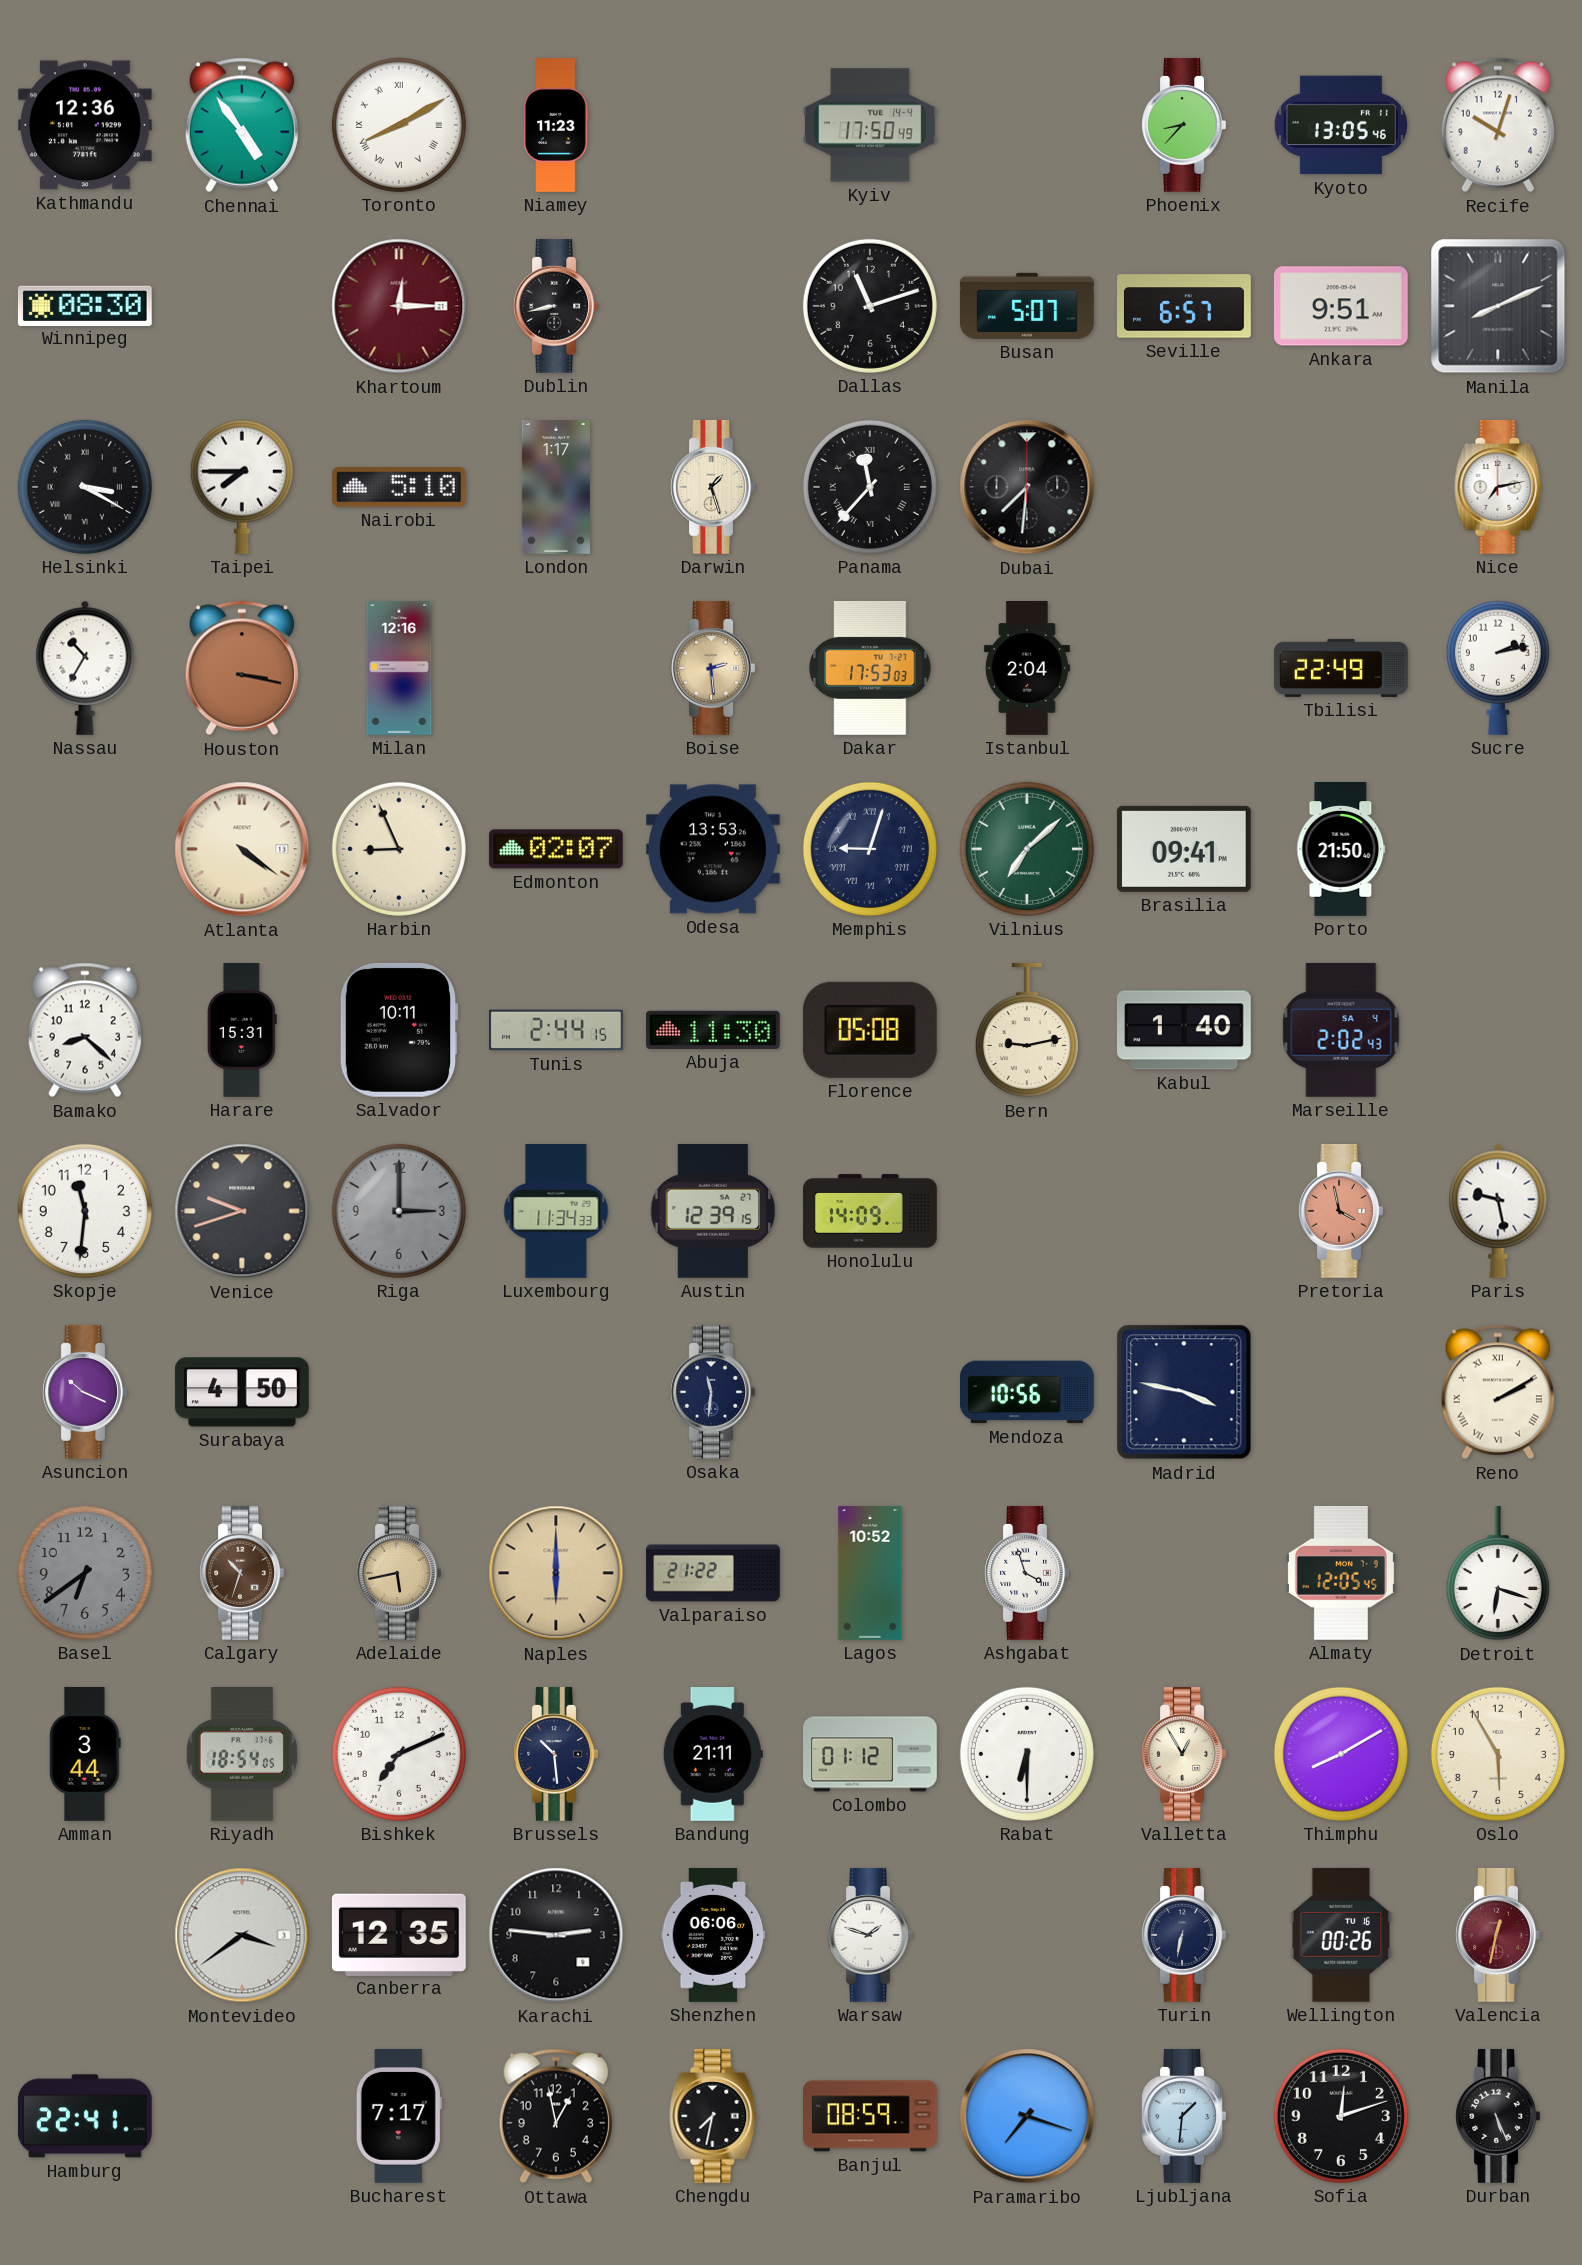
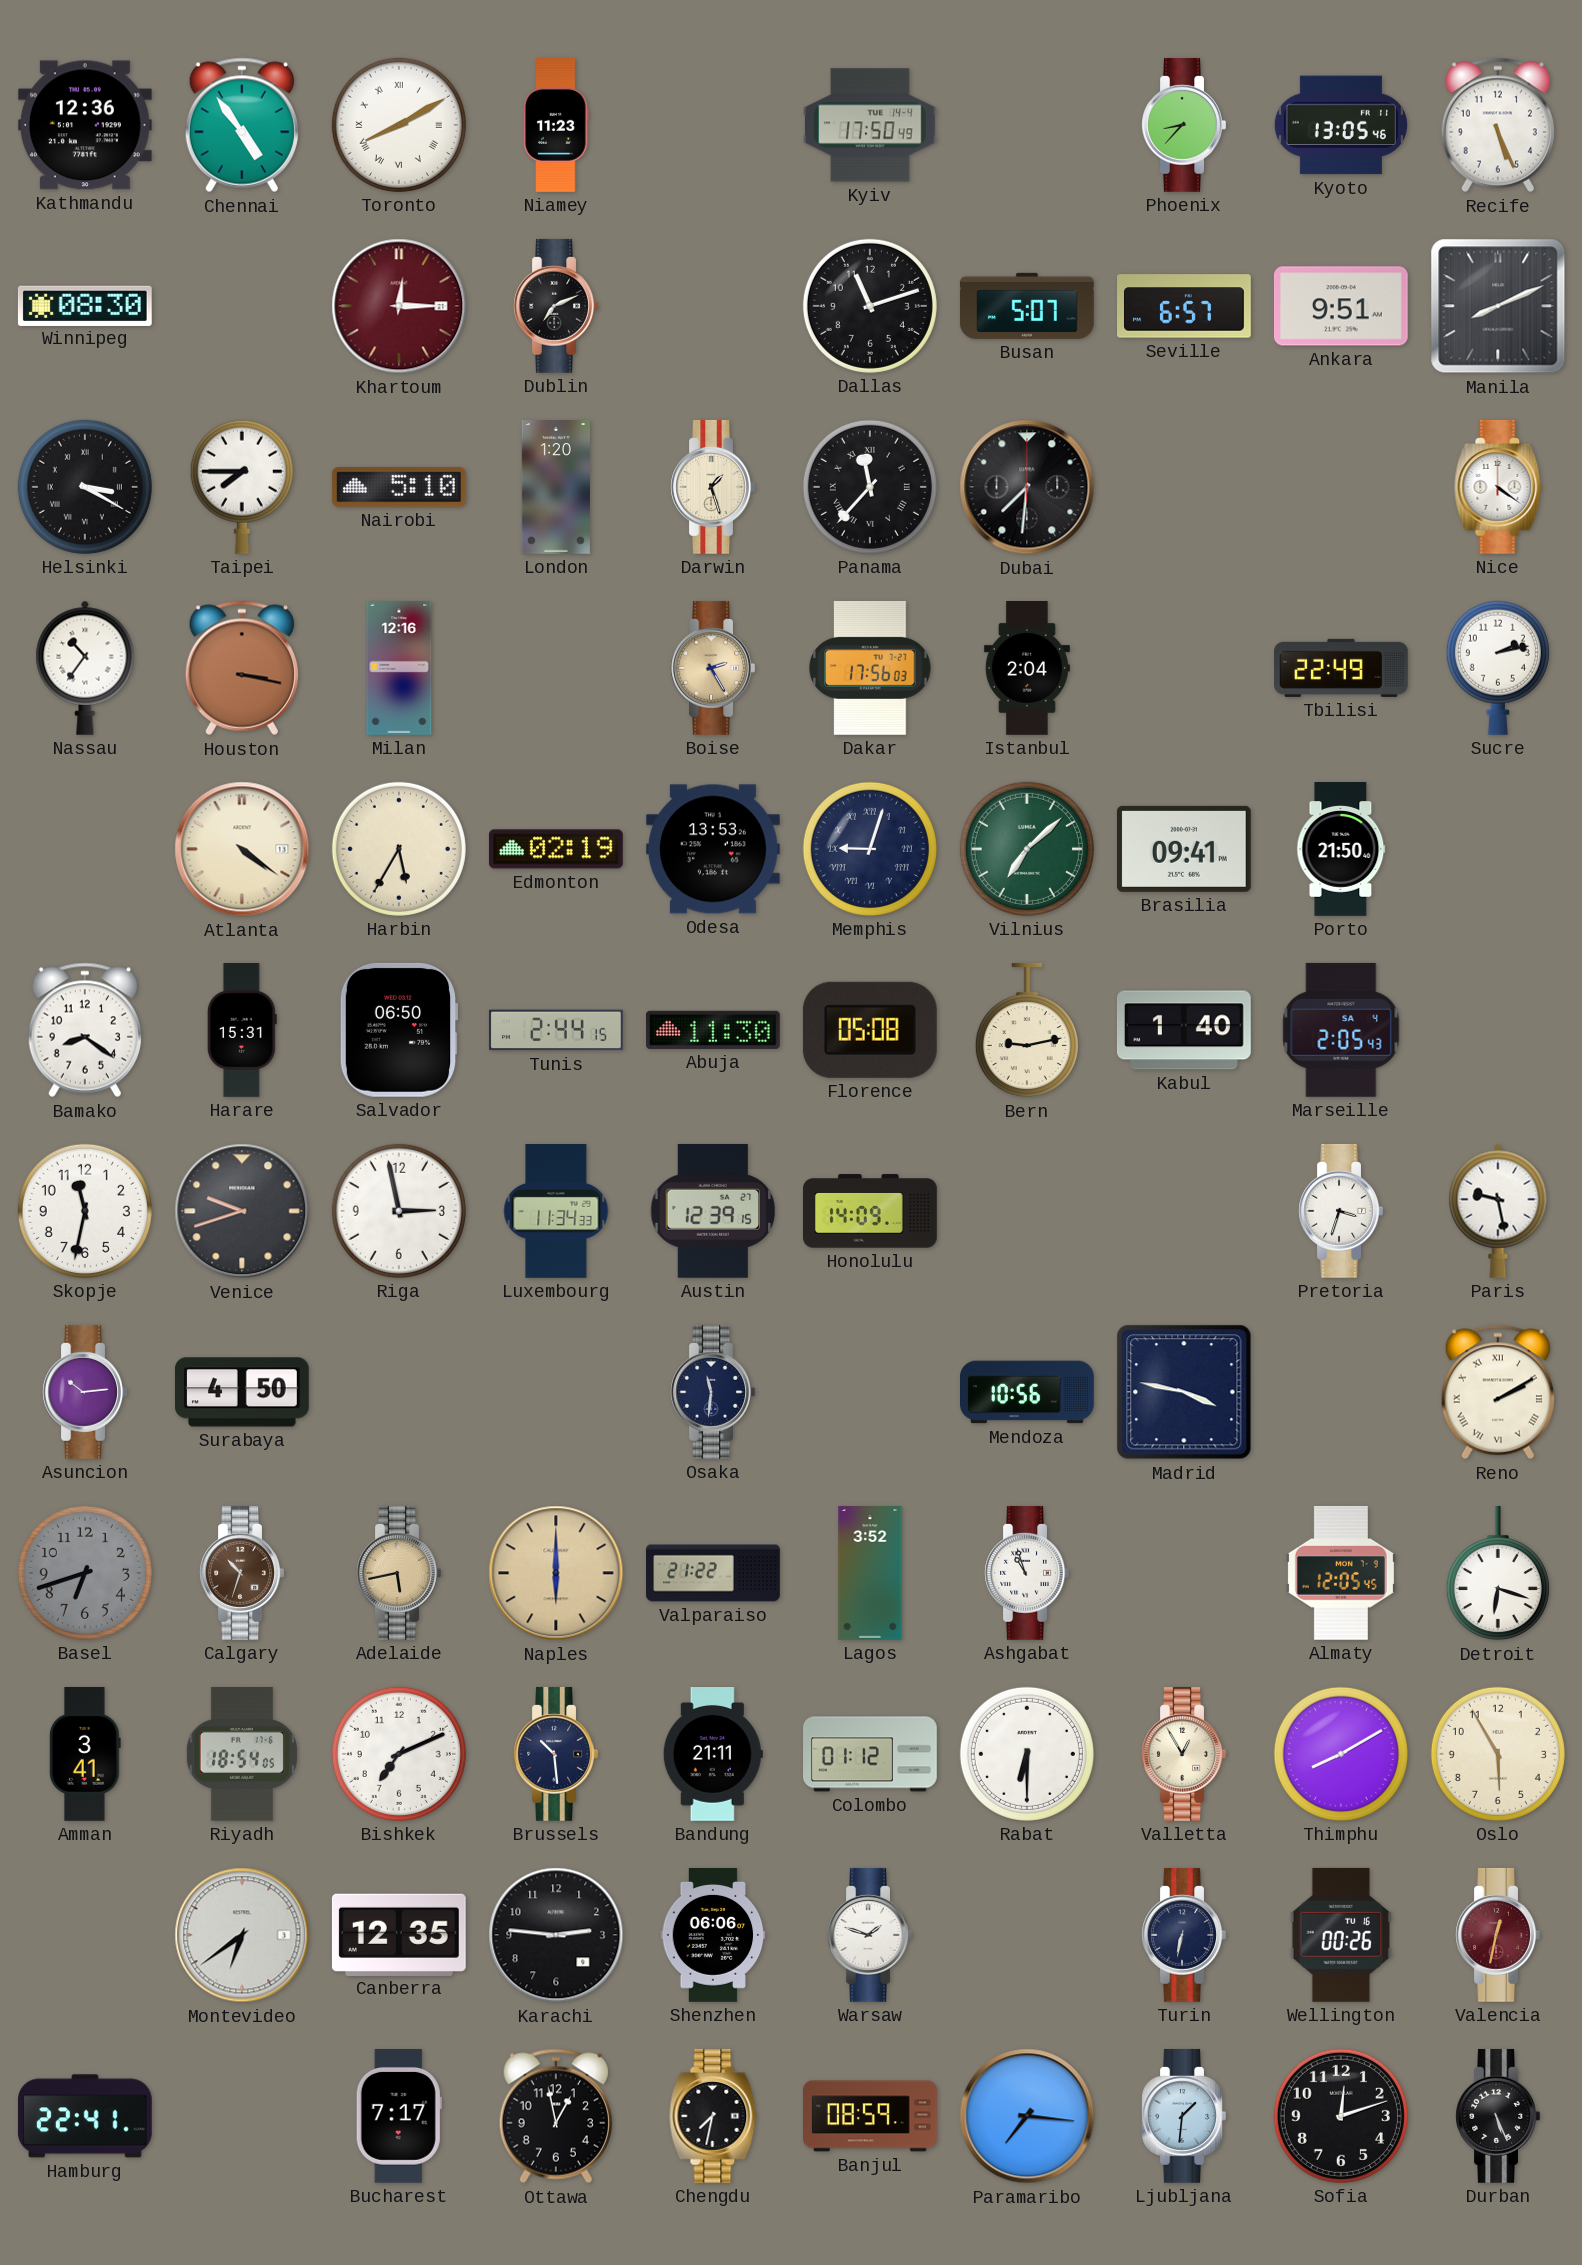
Recife: 10:03 -> 5:26
Dublin: 8:43 -> 7:11
London: 1:17 -> 1:20
Nice: 7:13 -> 4:21
Nassau: 10:35 -> 10:36
Boise: 2:29 -> 2:25
Dakar: 17:53 -> 17:56
Harbin: 8:56 -> 5:35
Edmonton: 02:07 -> 02:19
Bamako: 8:22 -> 8:21
Salvador: 10:11 -> 06:50
Marseille: 2:02 -> 2:05
Skopje: 11:31 -> 11:32
Riga: 3:00 -> 2:58
Riga dial: grey -> white
Pretoria: 3:58 -> 3:33
Pretoria dial: salmon -> white
Asuncion: 10:19 -> 10:14
Basel: 6:39 -> 6:42
Lagos: 10:52 -> 3:52
Ashgabat: 3:57 -> 10:57
Amman: 3:44 -> 3:41
Montevideo: 3:39 -> 6:39
Paramaribo: 7:18 -> 7:16
